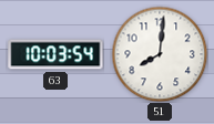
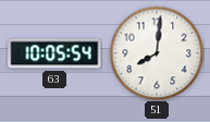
63: 10:03 -> 10:05
